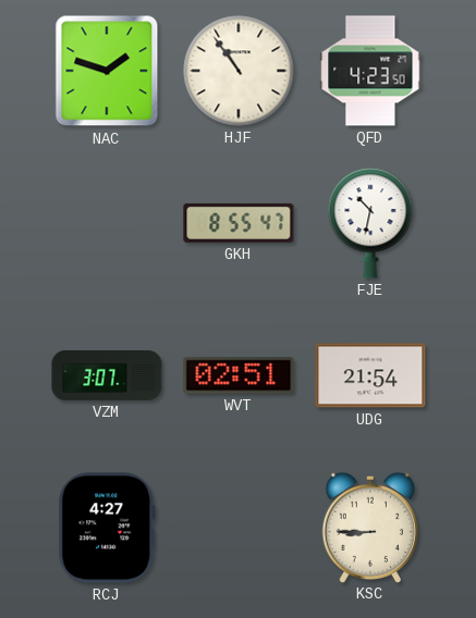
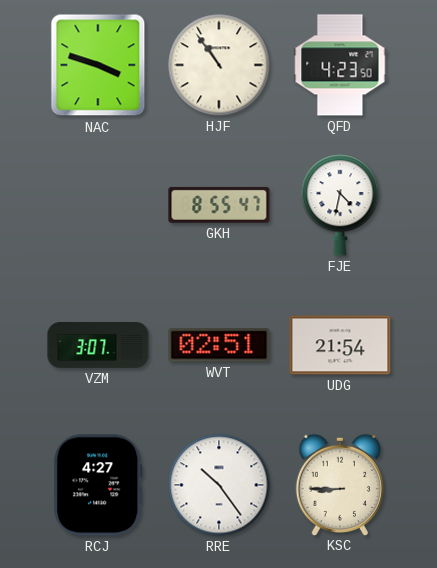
NAC: 1:48 -> 3:48
FJE: 10:32 -> 4:32
RRE: none -> 10:24
